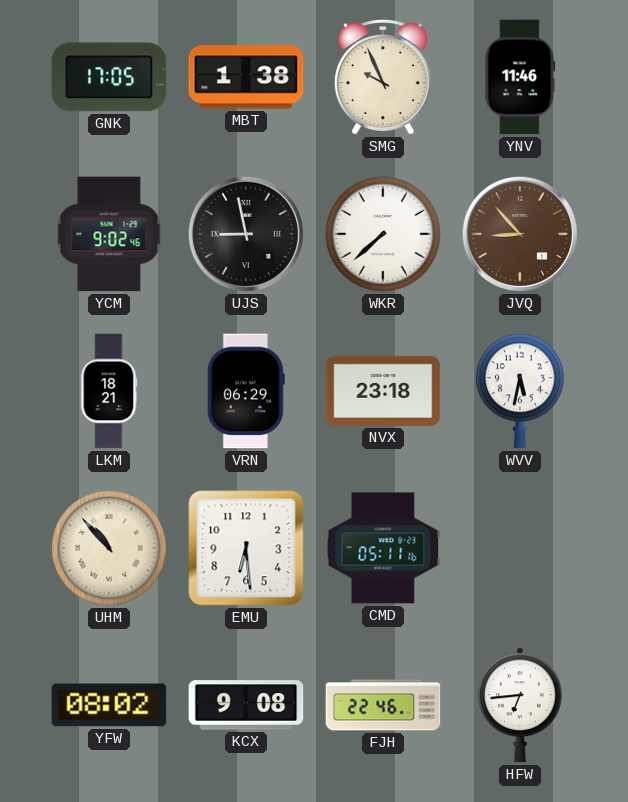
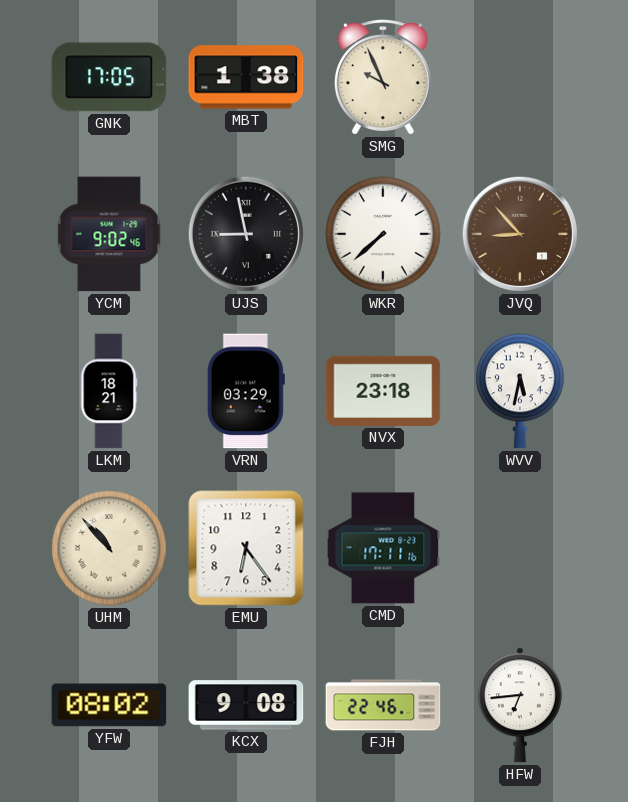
YNV: 11:46 -> none
VRN: 06:29 -> 03:29
EMU: 6:29 -> 6:24
CMD: 05:11 -> 17:11
